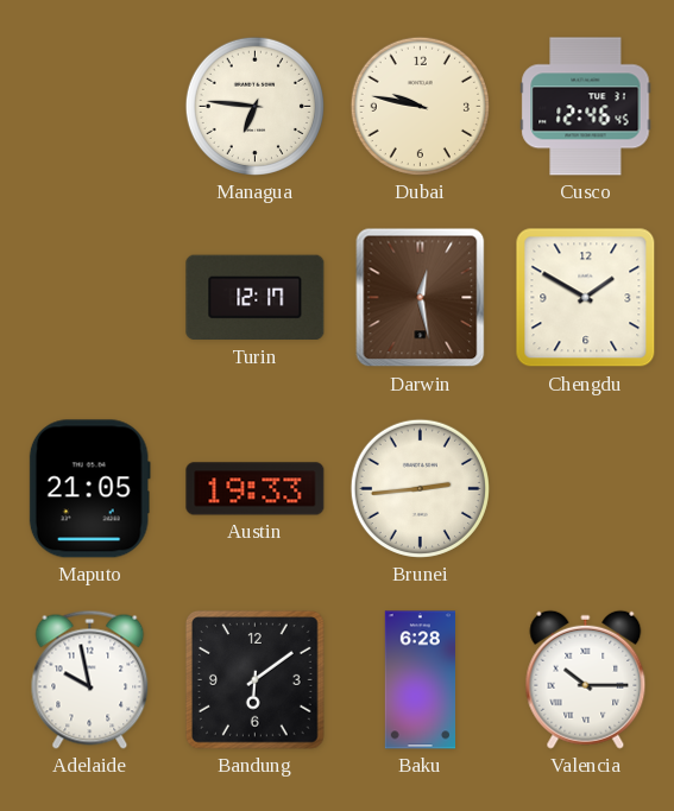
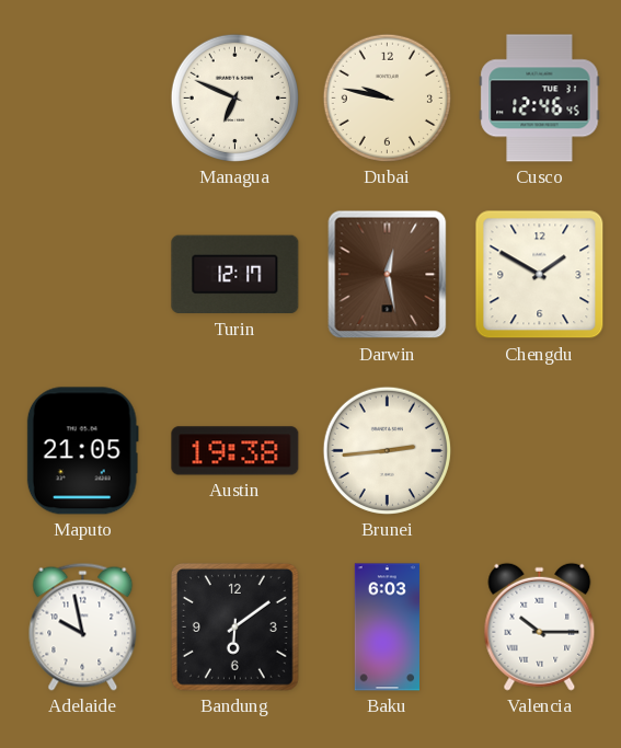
Managua: 6:46 -> 6:49
Austin: 19:33 -> 19:38
Baku: 6:28 -> 6:03
